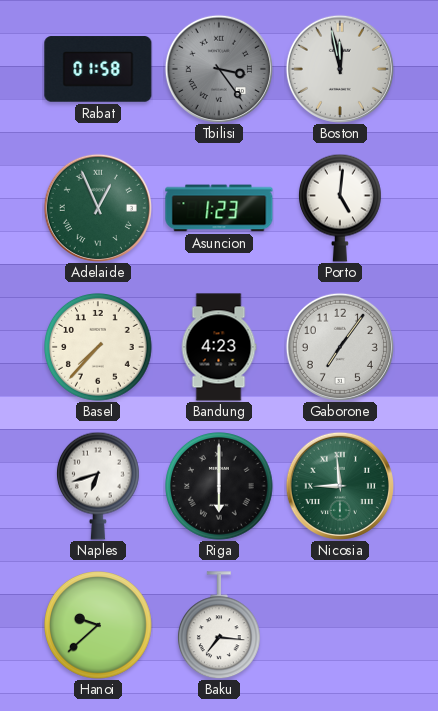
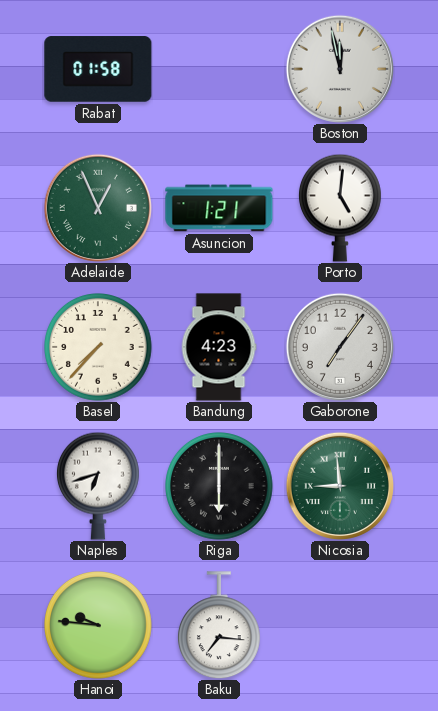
Tbilisi: 3:24 -> none
Asuncion: 1:23 -> 1:21
Hanoi: 9:38 -> 9:46
